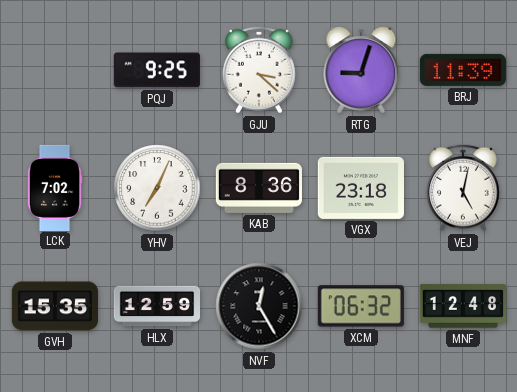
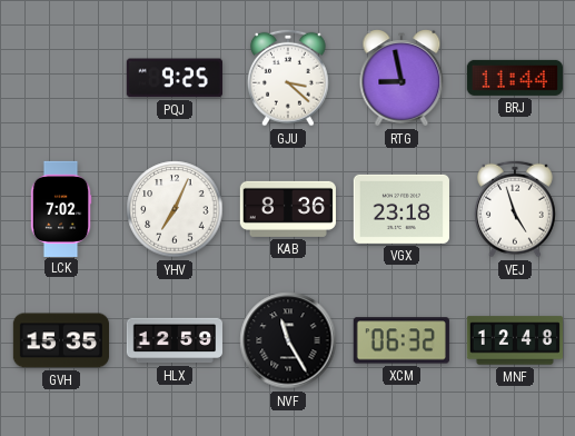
RTG: 9:03 -> 8:58
BRJ: 11:39 -> 11:44
VEJ: 5:02 -> 4:57
NVF: 12:25 -> 11:25
